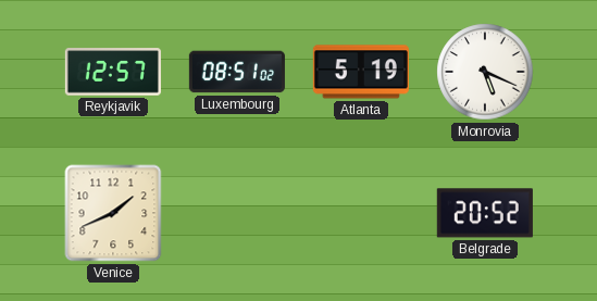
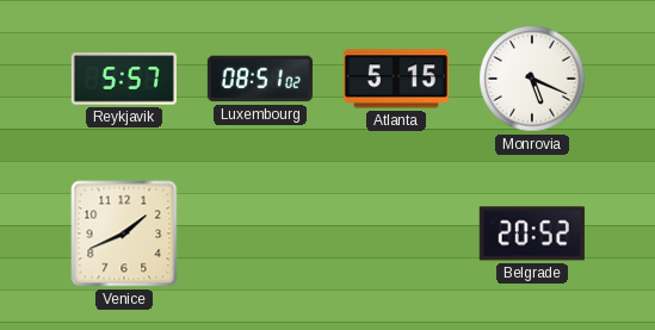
Reykjavik: 12:57 -> 5:57
Atlanta: 5:19 -> 5:15
